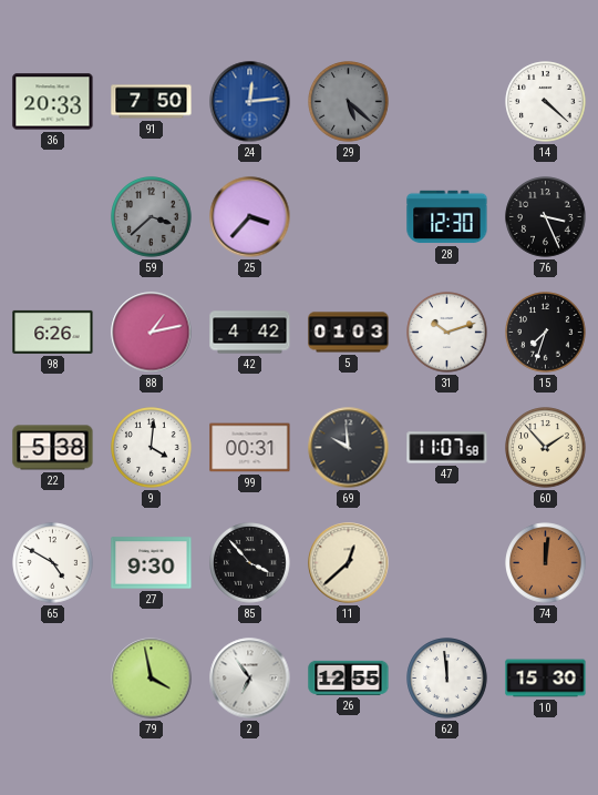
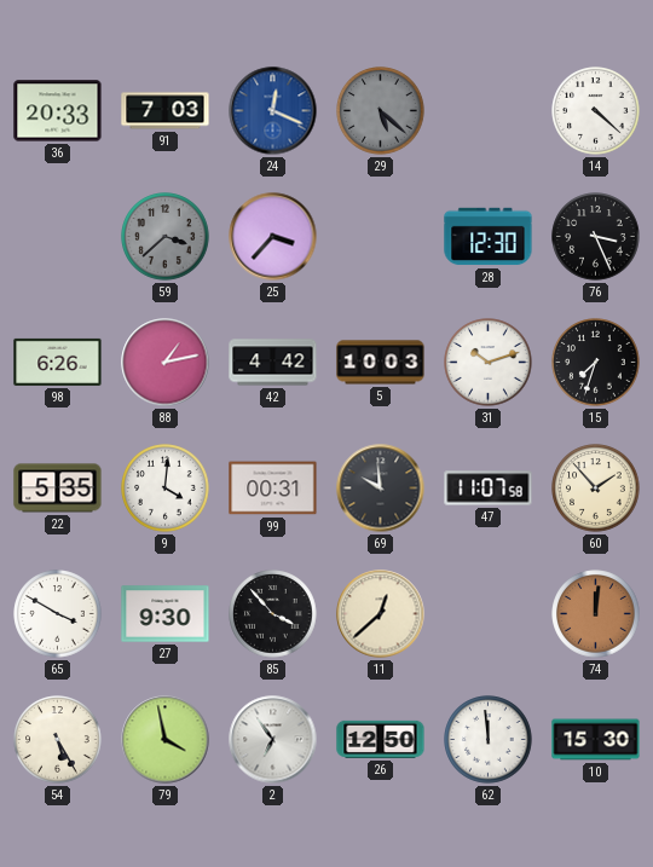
91: 7:50 -> 7:03
24: 12:14 -> 12:19
5: 01:03 -> 10:03
22: 5:38 -> 5:35
65: 4:50 -> 3:50
54: none -> 5:25
26: 12:55 -> 12:50
